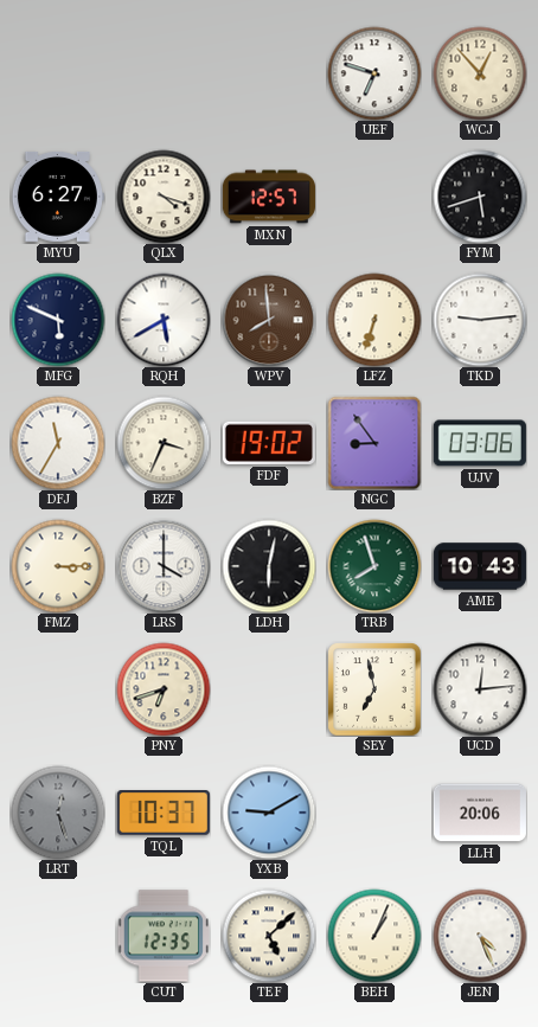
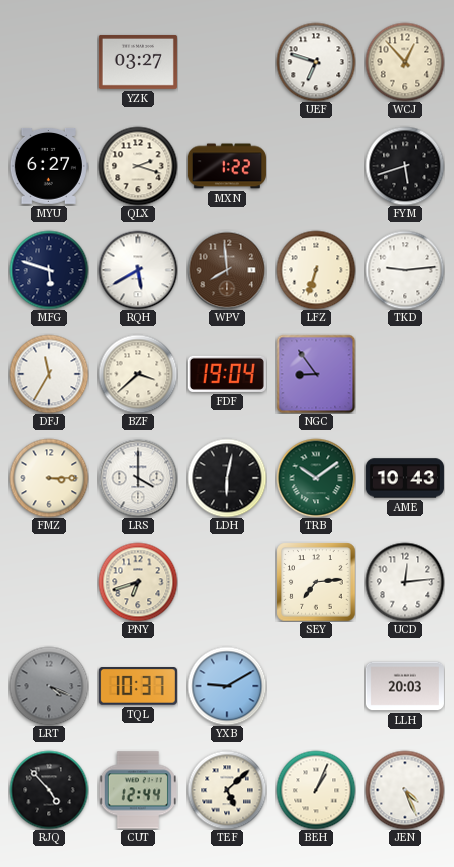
YZK: none -> 03:27
QLX: 4:18 -> 2:18
MXN: 12:57 -> 1:22
MFG: 5:49 -> 5:48
BZF: 3:34 -> 3:38
FDF: 19:02 -> 19:04
UJV: 03:06 -> none
TRB: 7:57 -> 10:09
SEY: 6:58 -> 7:14
LRT: 12:27 -> 4:19
LLH: 20:06 -> 20:03
RJQ: none -> 4:53
CUT: 12:35 -> 12:44
